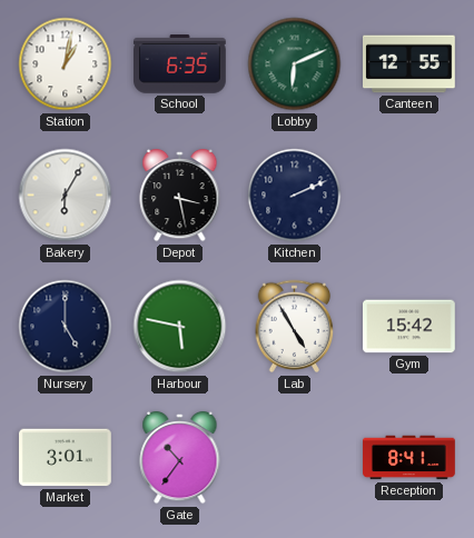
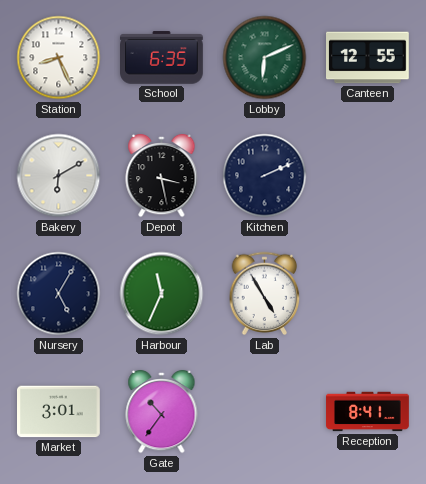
Station: 1:02 -> 8:26
Bakery: 6:05 -> 6:10
Nursery: 5:00 -> 5:05
Harbour: 5:47 -> 11:34
Gym: 15:42 -> none
